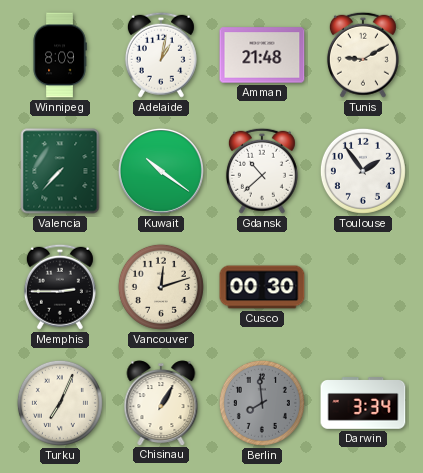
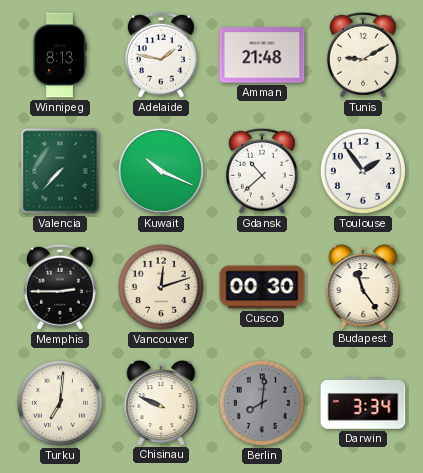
Winnipeg: 8:09 -> 8:13
Adelaide: 1:02 -> 1:47
Kuwait: 10:21 -> 10:19
Budapest: none -> 11:24
Turku: 7:04 -> 7:01
Chisinau: 1:05 -> 9:49
Berlin: 7:59 -> 8:01
